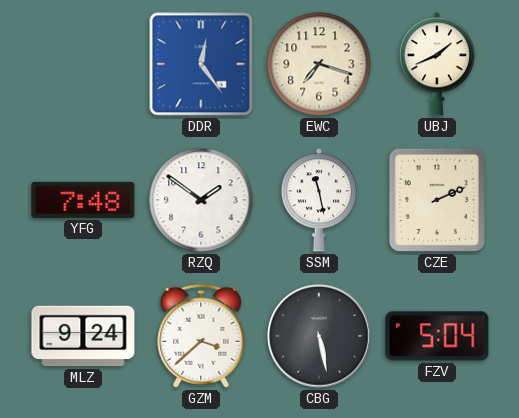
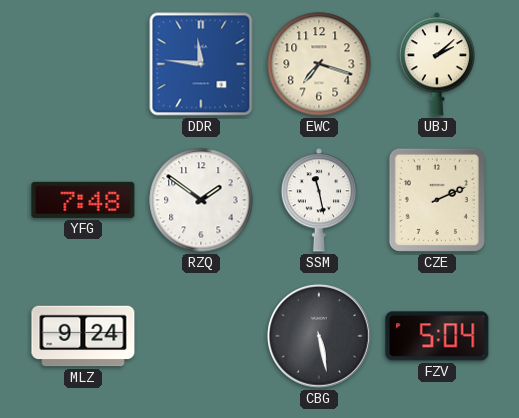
DDR: 12:24 -> 11:46
UBJ: 1:41 -> 2:08
GZM: 3:38 -> none
